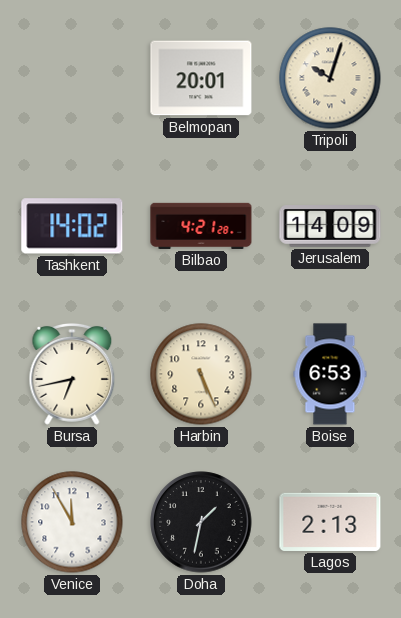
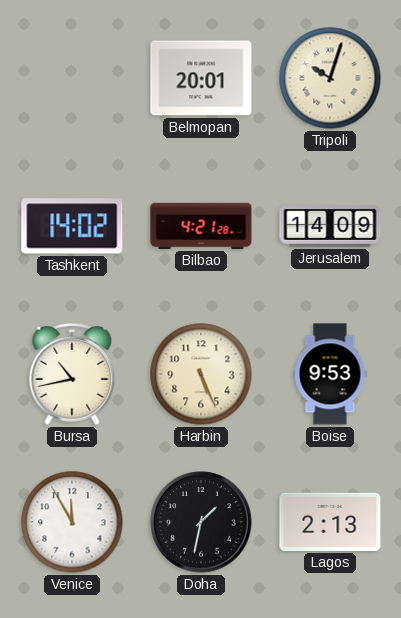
Bursa: 6:43 -> 10:43
Boise: 6:53 -> 9:53
